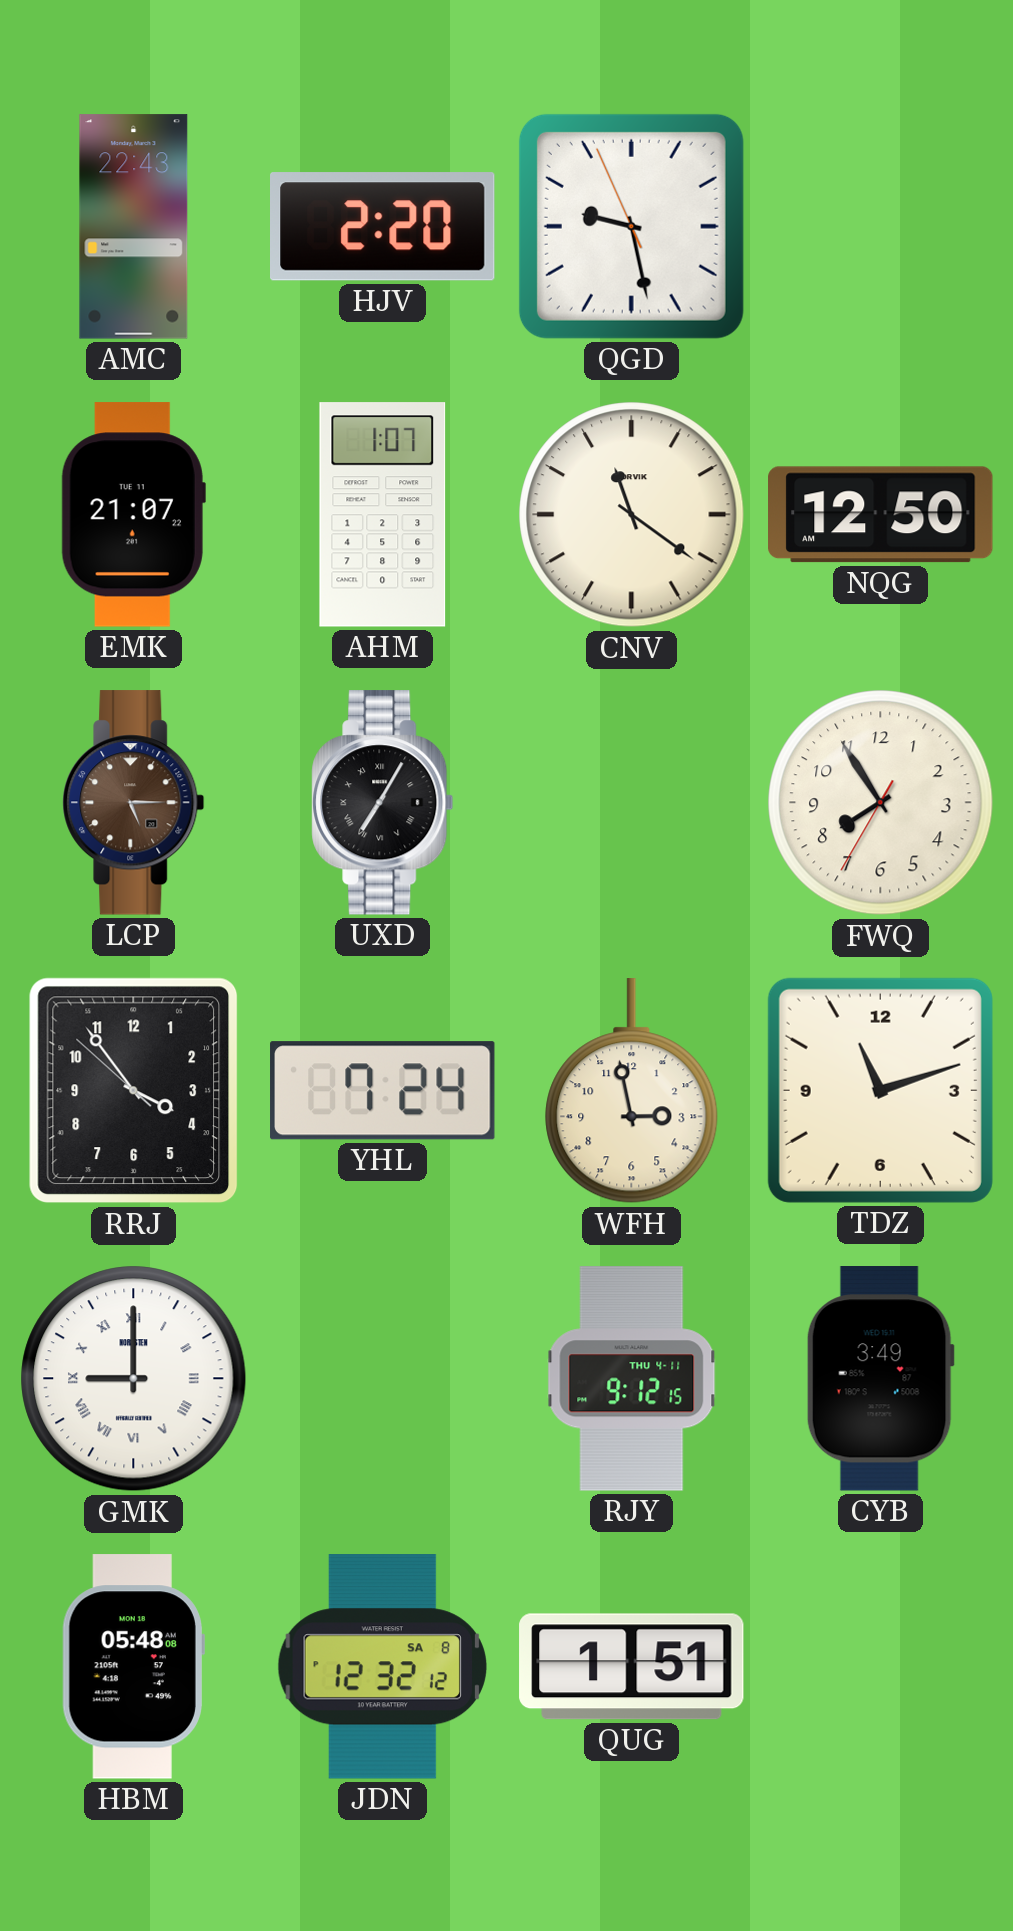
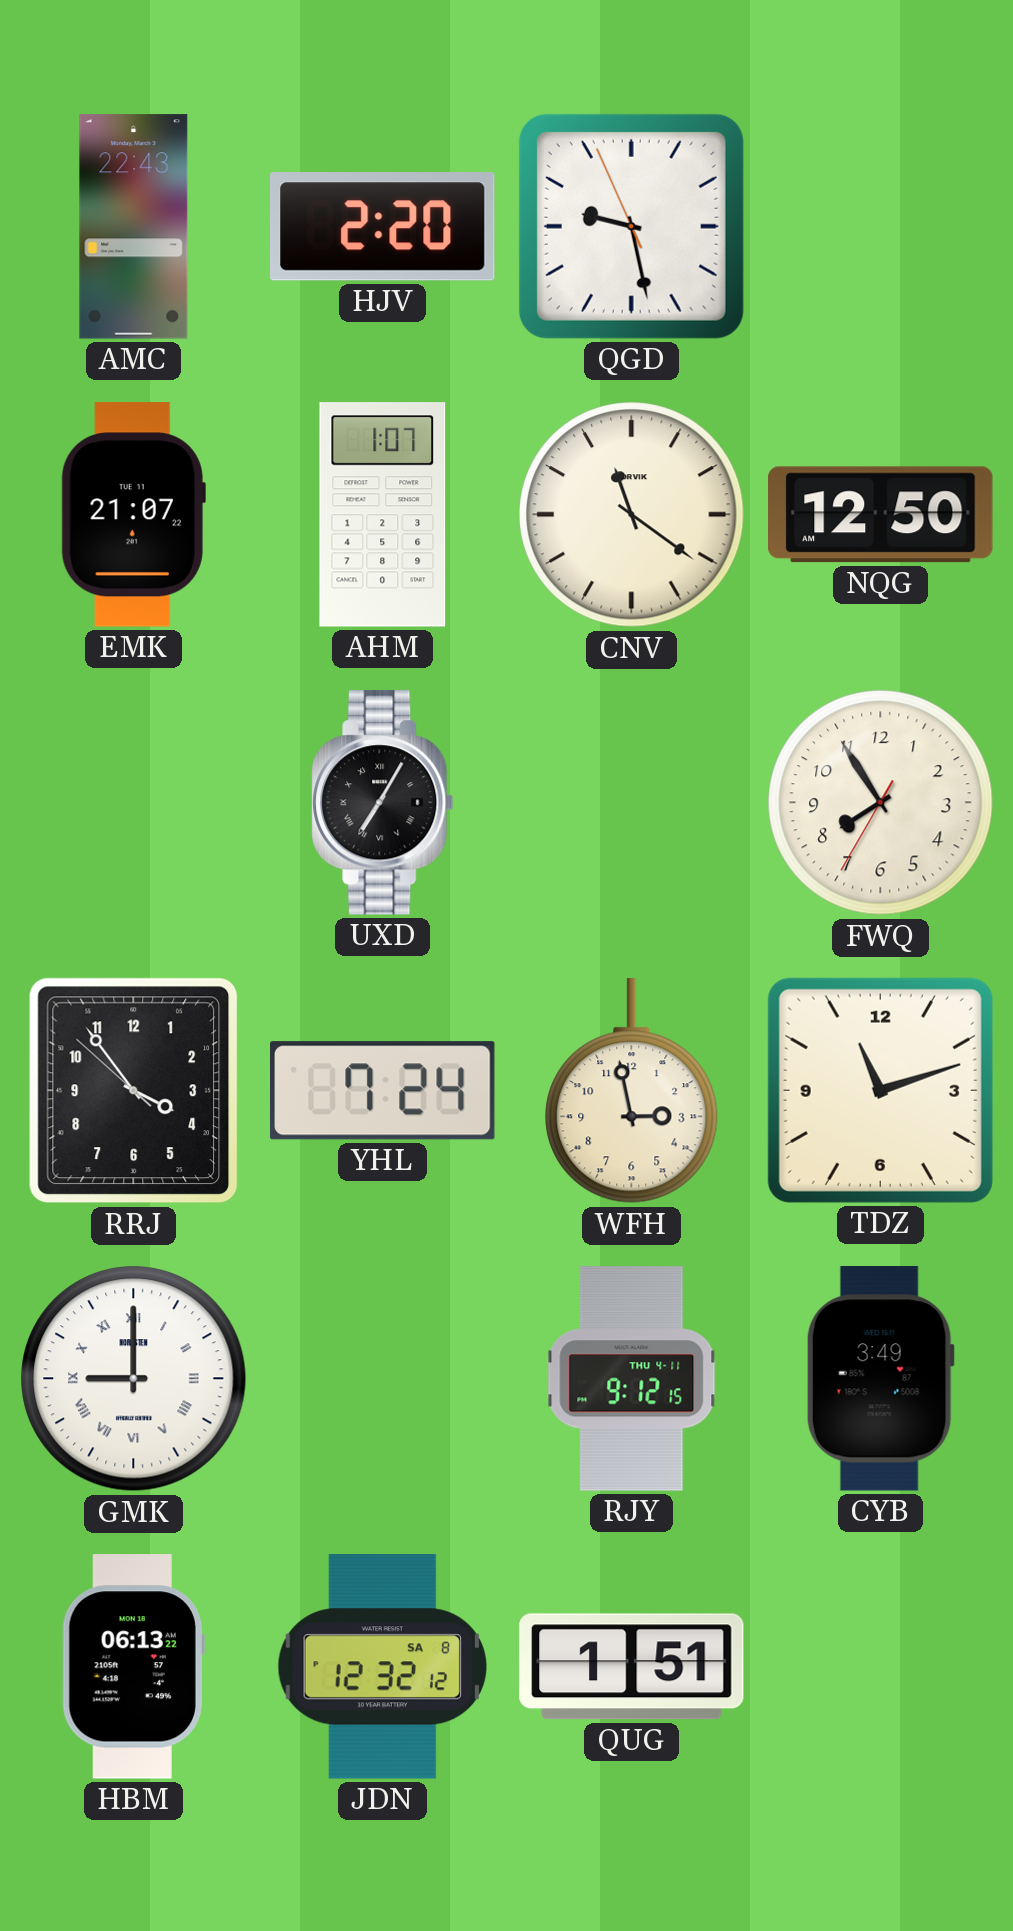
LCP: 5:15 -> none
HBM: 05:48 -> 06:13
